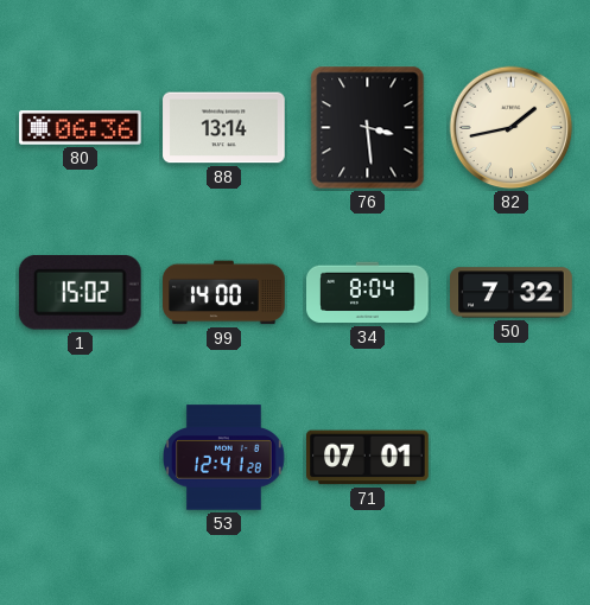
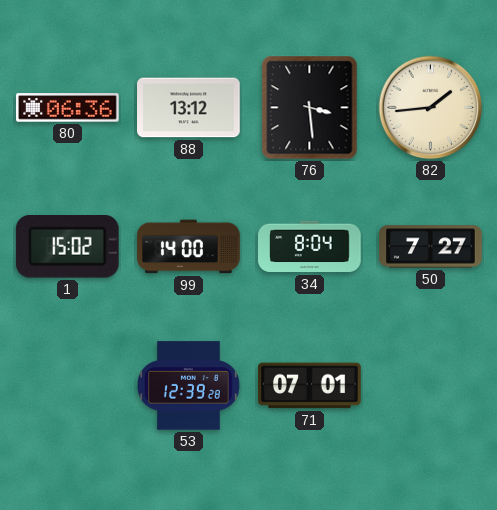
88: 13:14 -> 13:12
82: 1:43 -> 1:44
50: 7:32 -> 7:27
53: 12:41 -> 12:39
